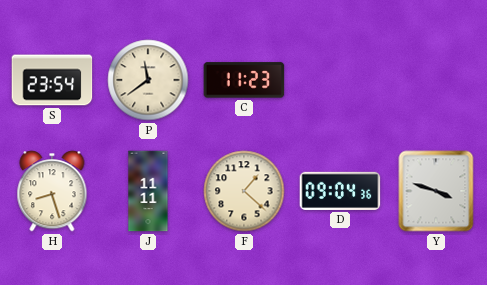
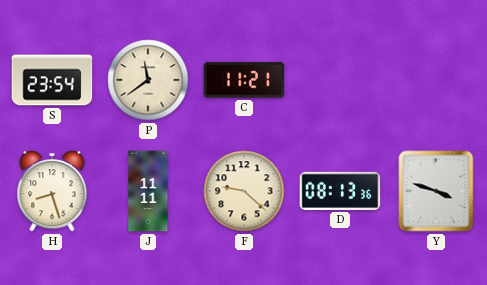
C: 11:23 -> 11:21
F: 1:22 -> 9:22
D: 09:04 -> 08:13
